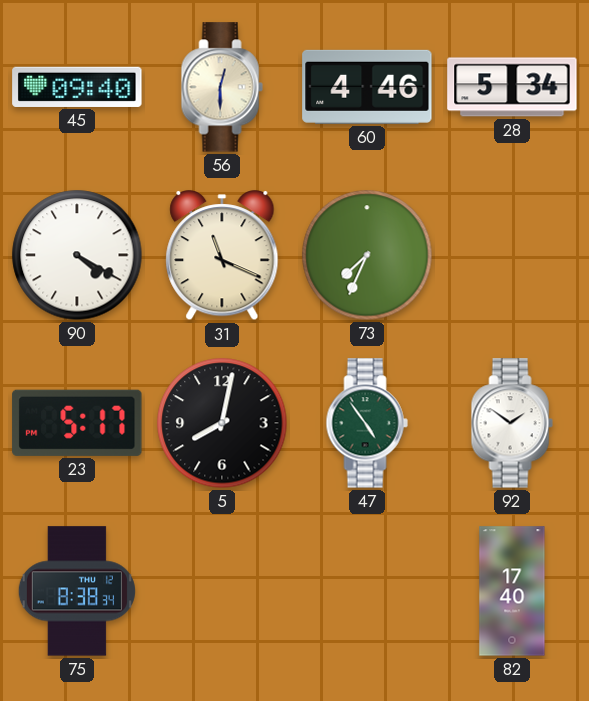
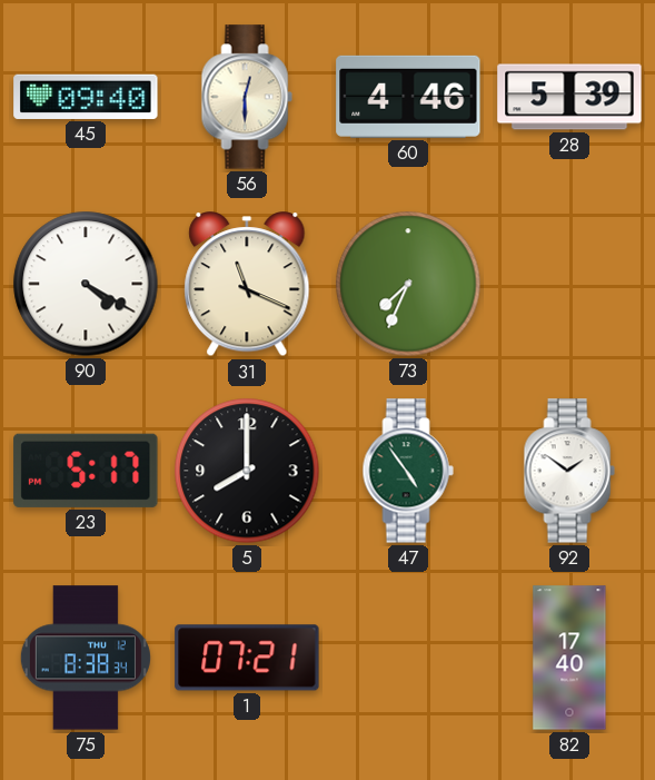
28: 5:34 -> 5:39
5: 8:02 -> 8:00
1: none -> 07:21
